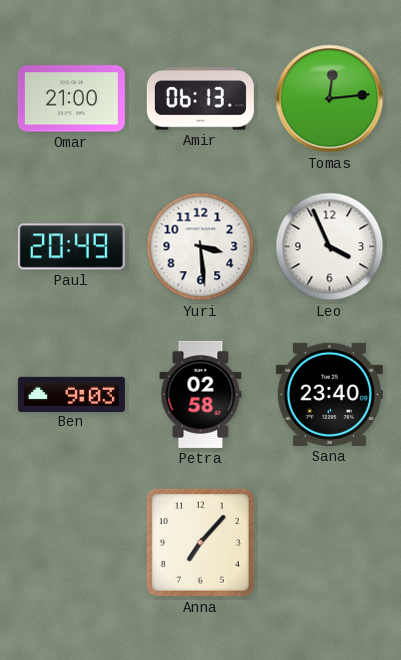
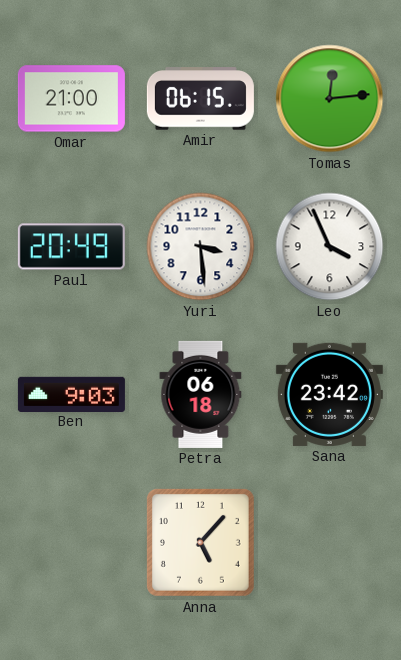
Amir: 06:13 -> 06:15
Petra: 02:58 -> 06:18
Sana: 23:40 -> 23:42
Anna: 7:07 -> 5:07
